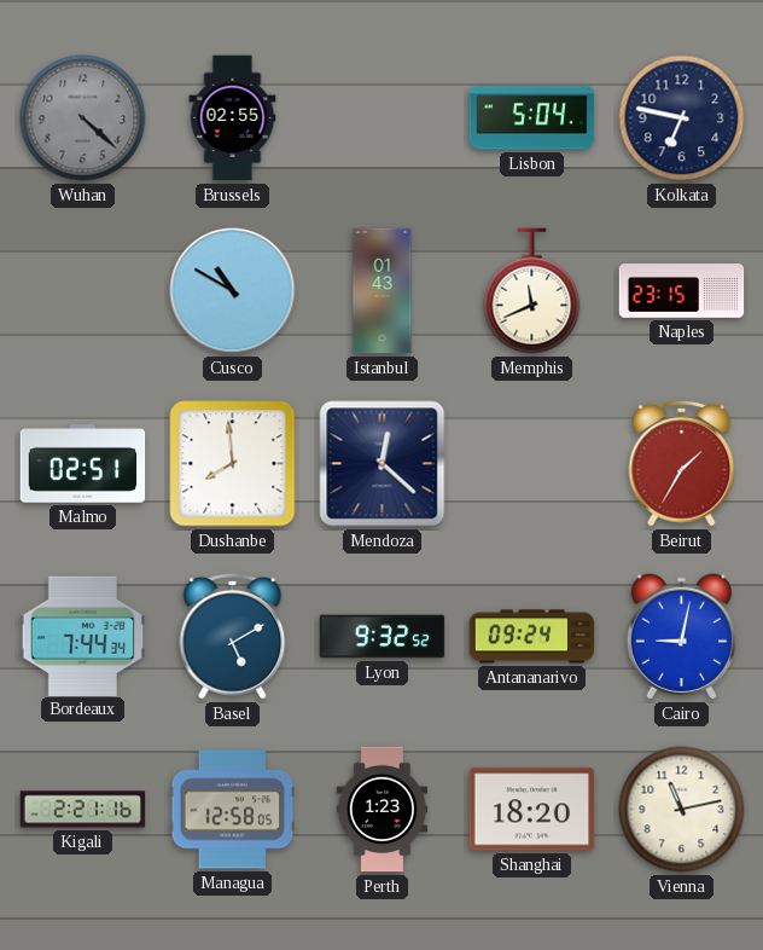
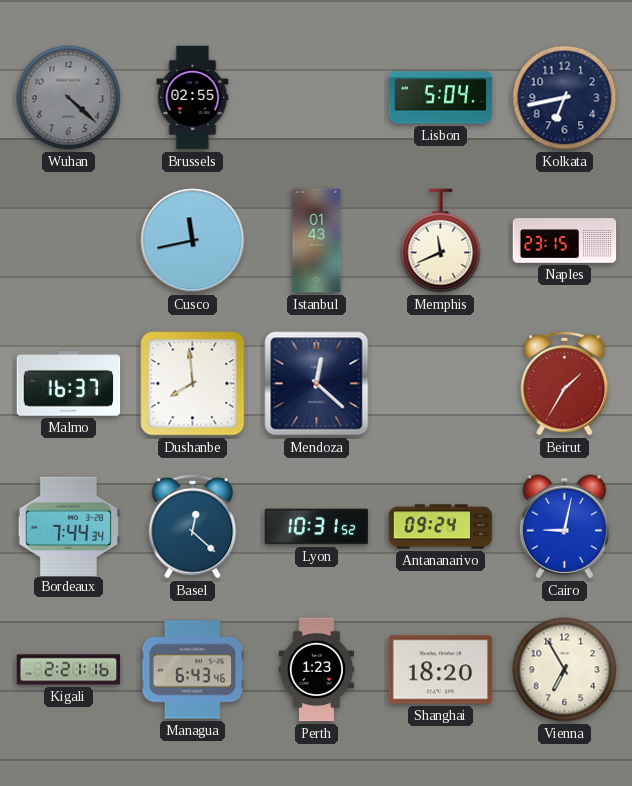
Kolkata: 6:47 -> 6:43
Cusco: 10:50 -> 11:43
Malmo: 02:51 -> 16:37
Basel: 5:10 -> 12:22
Lyon: 9:32 -> 10:31
Managua: 12:58 -> 6:43
Vienna: 11:13 -> 6:55
